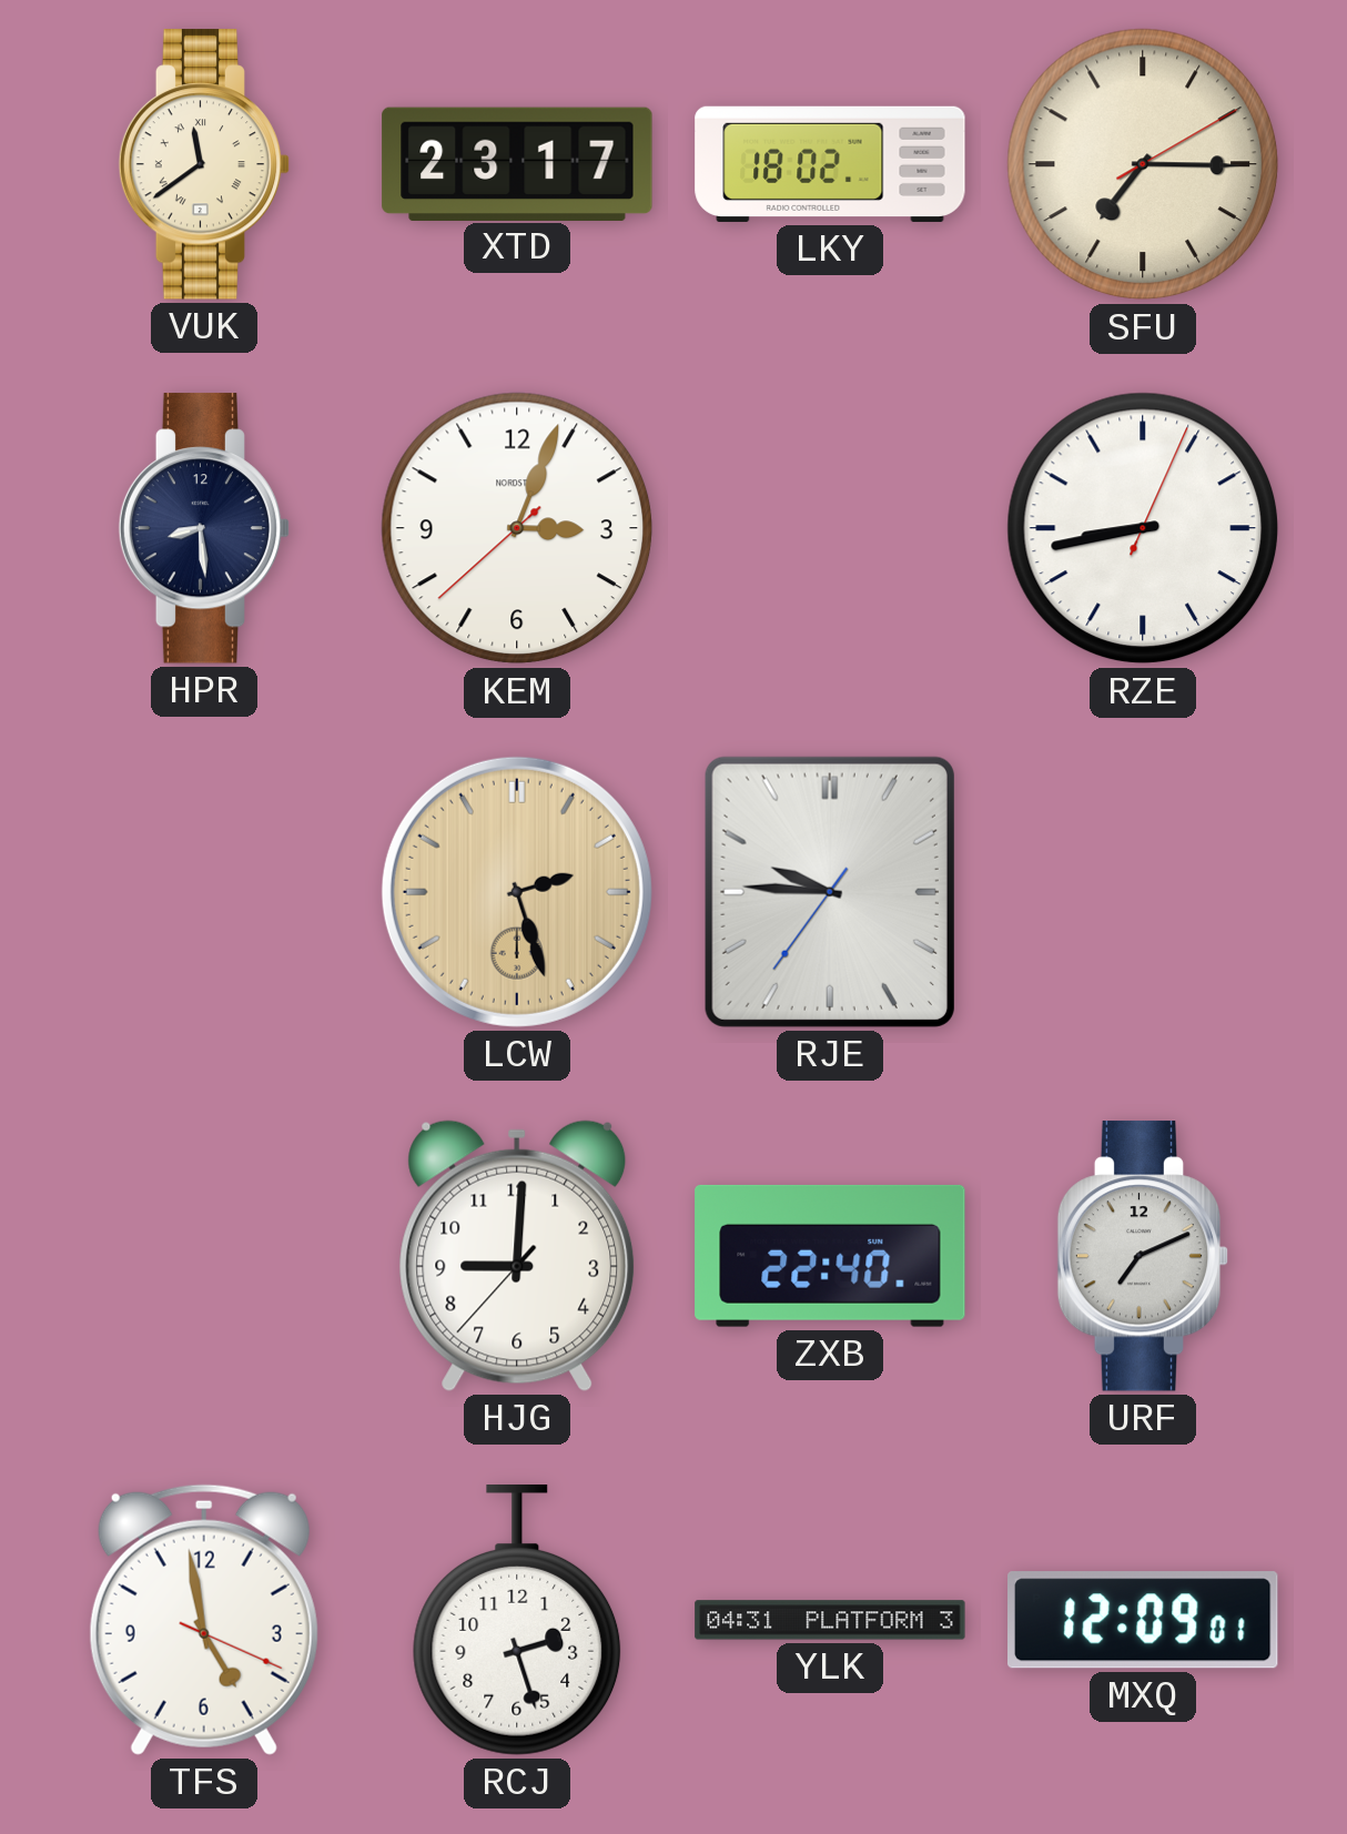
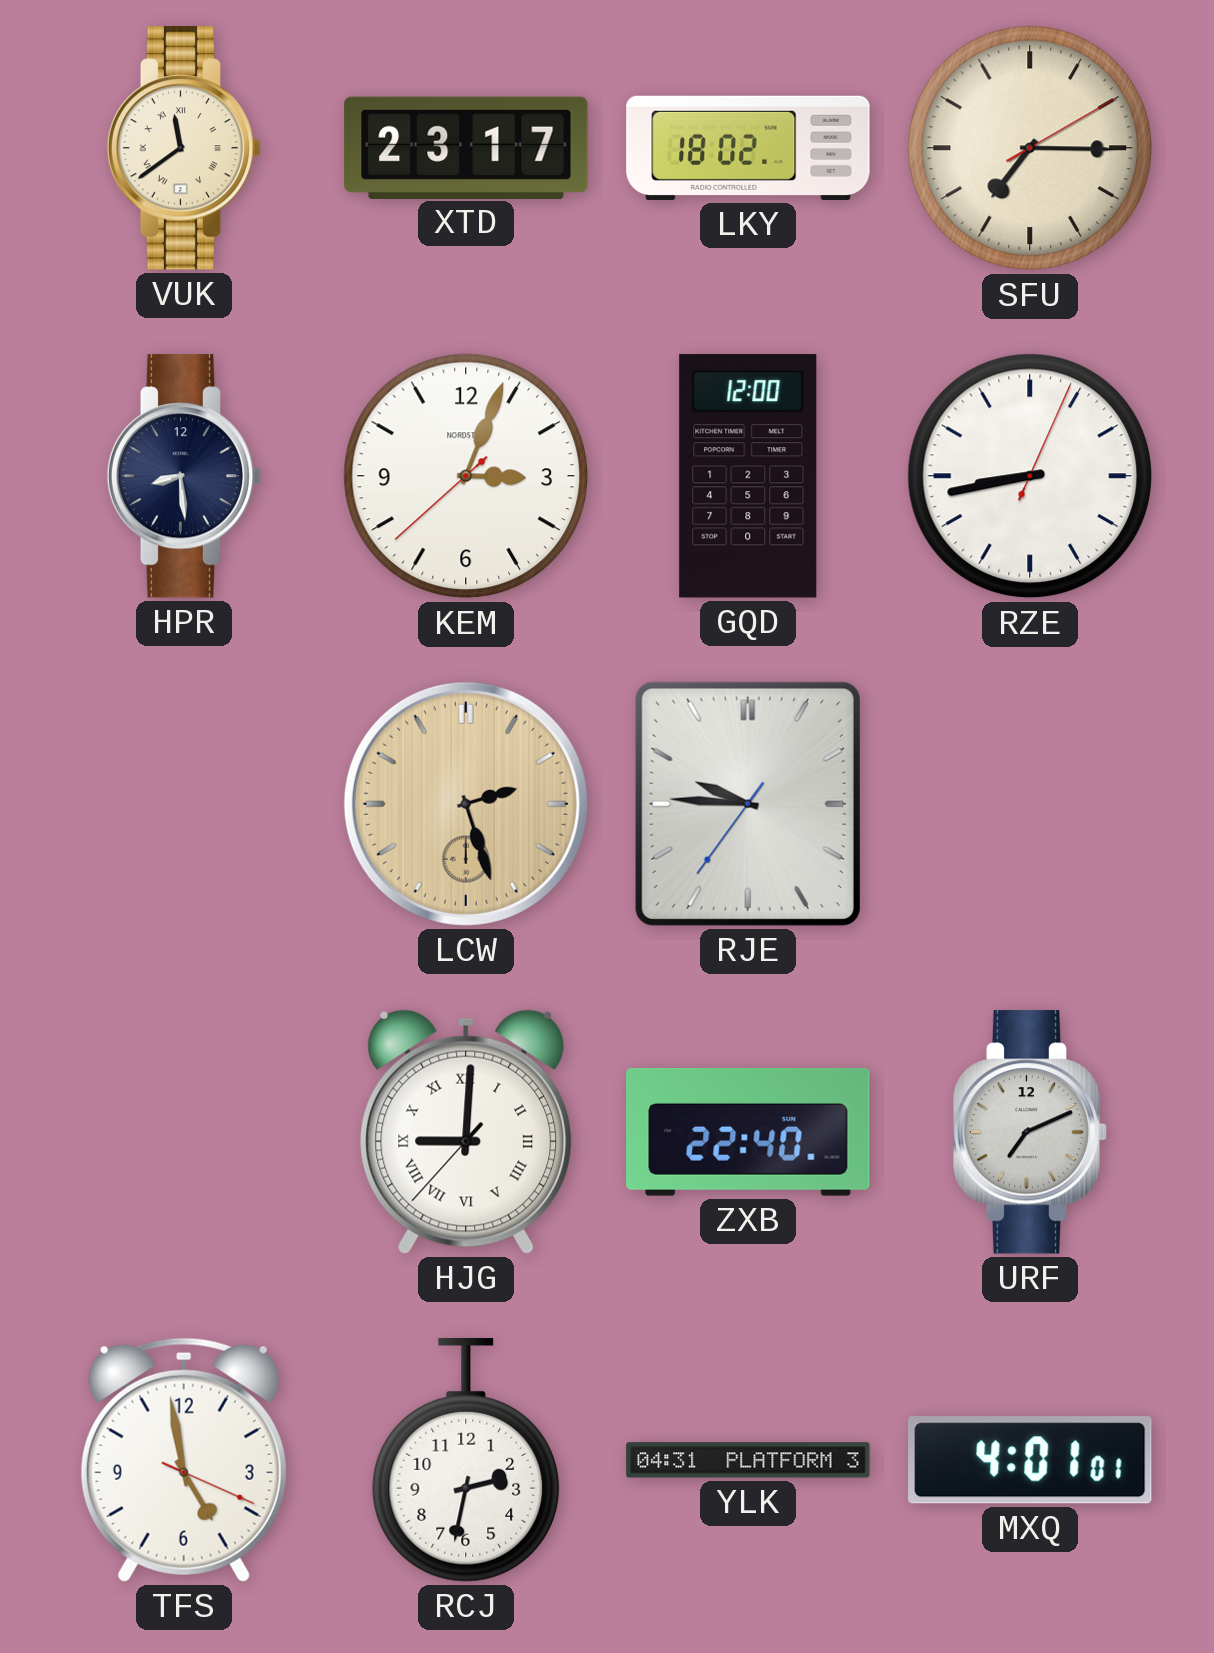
GQD: none -> 12:00
HJG numerals: Arabic -> Roman
RCJ: 2:27 -> 2:32
MXQ: 12:09 -> 4:01
